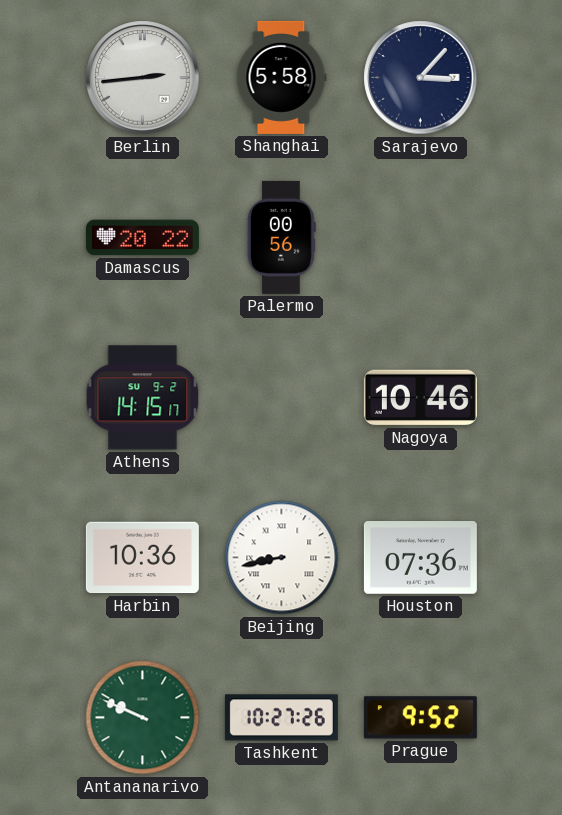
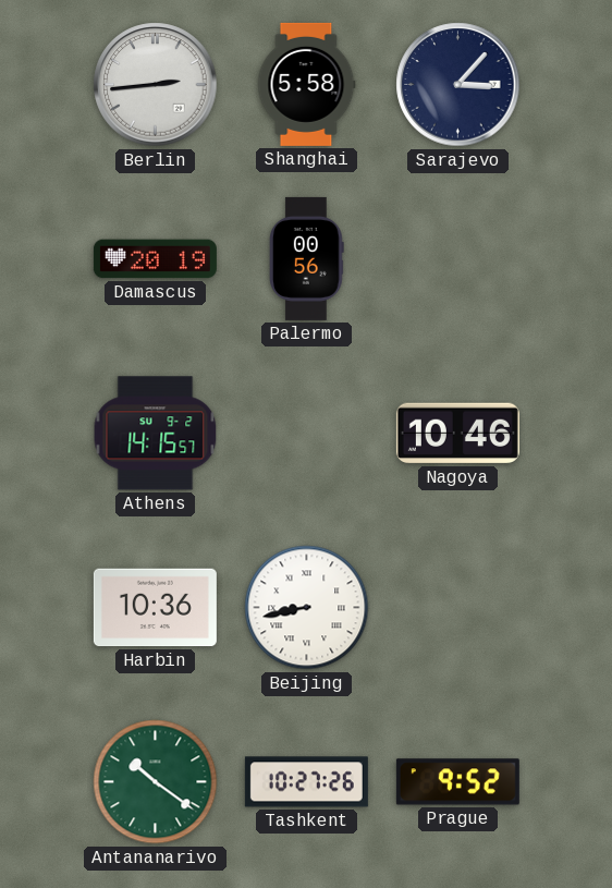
Damascus: 20:22 -> 20:19
Athens: 14:15:17 -> 14:15:57
Houston: 07:36 -> none
Antananarivo: 9:49 -> 10:21
